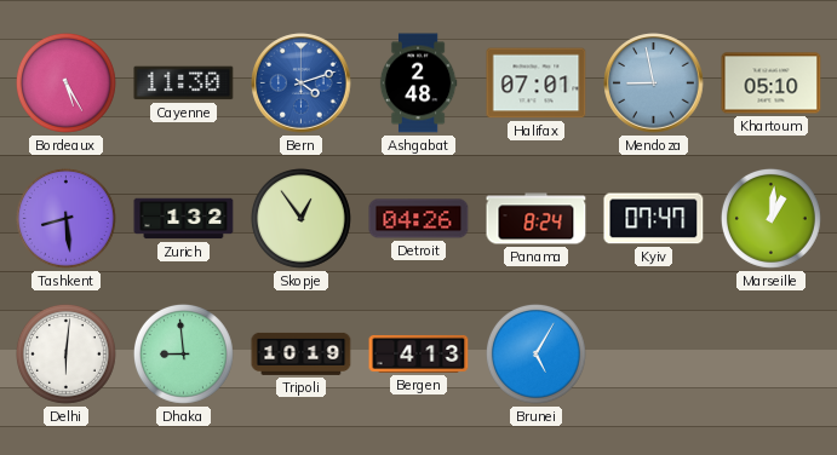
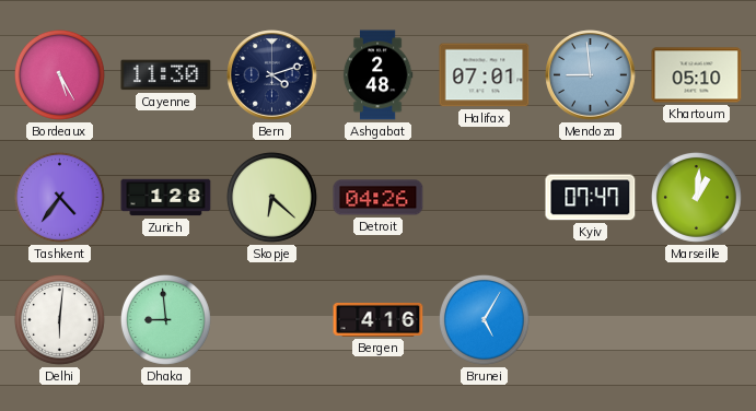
Bern dial: blue -> navy
Mendoza: 8:58 -> 8:59
Tashkent: 8:29 -> 4:36
Zurich: 1:32 -> 1:28
Skopje: 12:54 -> 6:22
Panama: 8:24 -> none
Tripoli: 10:19 -> none
Bergen: 4:13 -> 4:16
